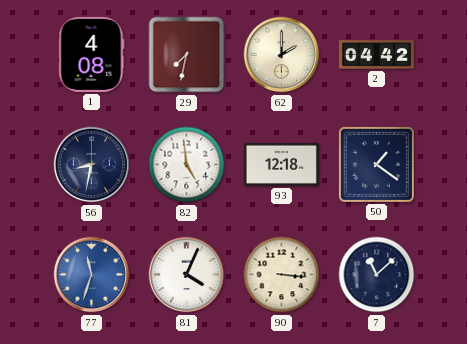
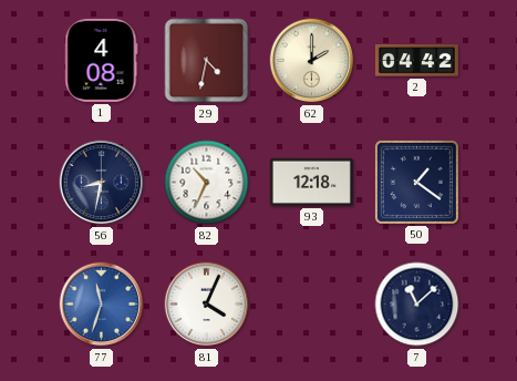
29: 7:32 -> 4:32
82: 4:59 -> 10:34
90: 3:16 -> none
